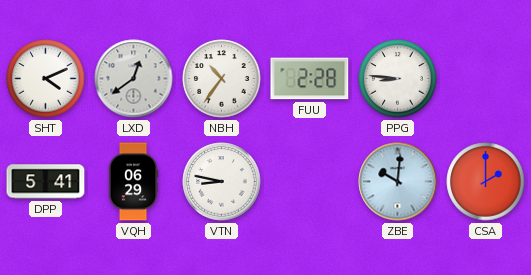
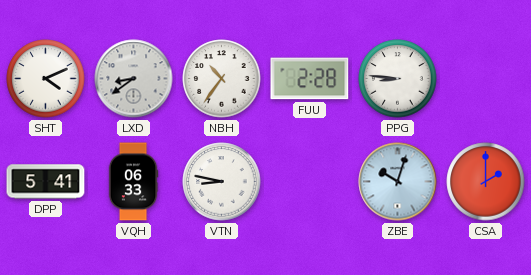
LXD: 12:39 -> 8:39
VQH: 06:29 -> 06:33
ZBE: 10:01 -> 10:03
